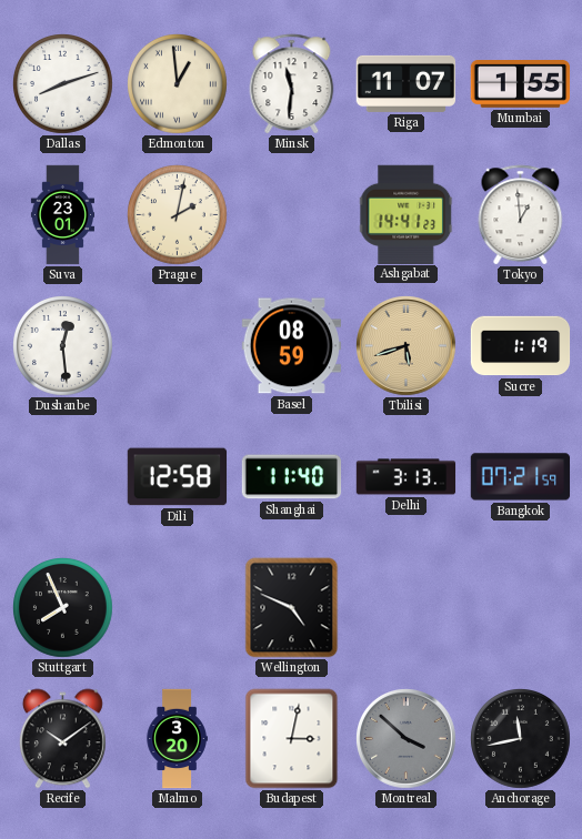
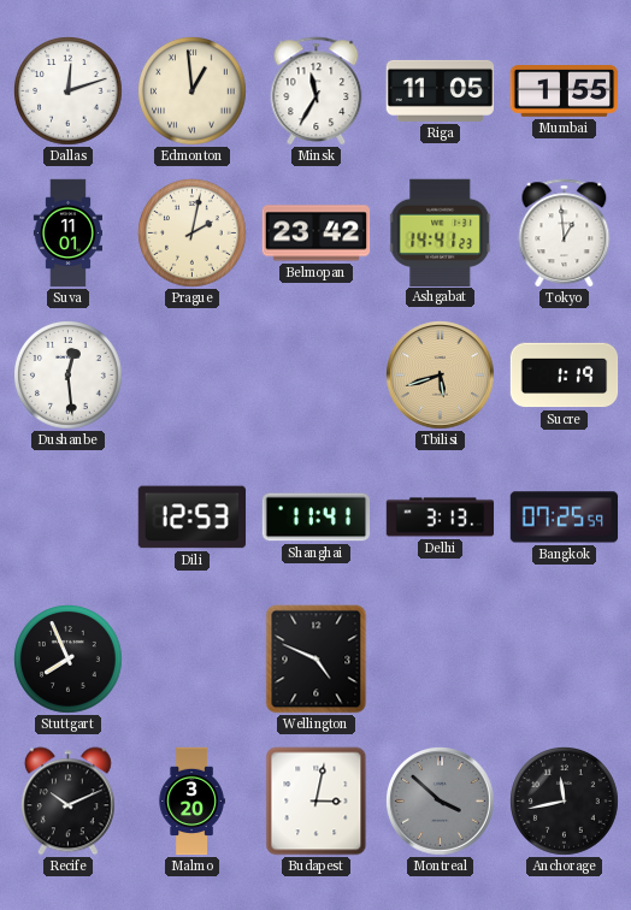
Dallas: 8:12 -> 12:12
Minsk: 11:31 -> 11:35
Riga: 11:07 -> 11:05
Suva: 23:01 -> 11:01
Belmopan: none -> 23:42
Basel: 08:59 -> none
Dili: 12:58 -> 12:53
Shanghai: 11:40 -> 11:41
Bangkok: 07:21 -> 07:25
Recife: 10:09 -> 10:11
